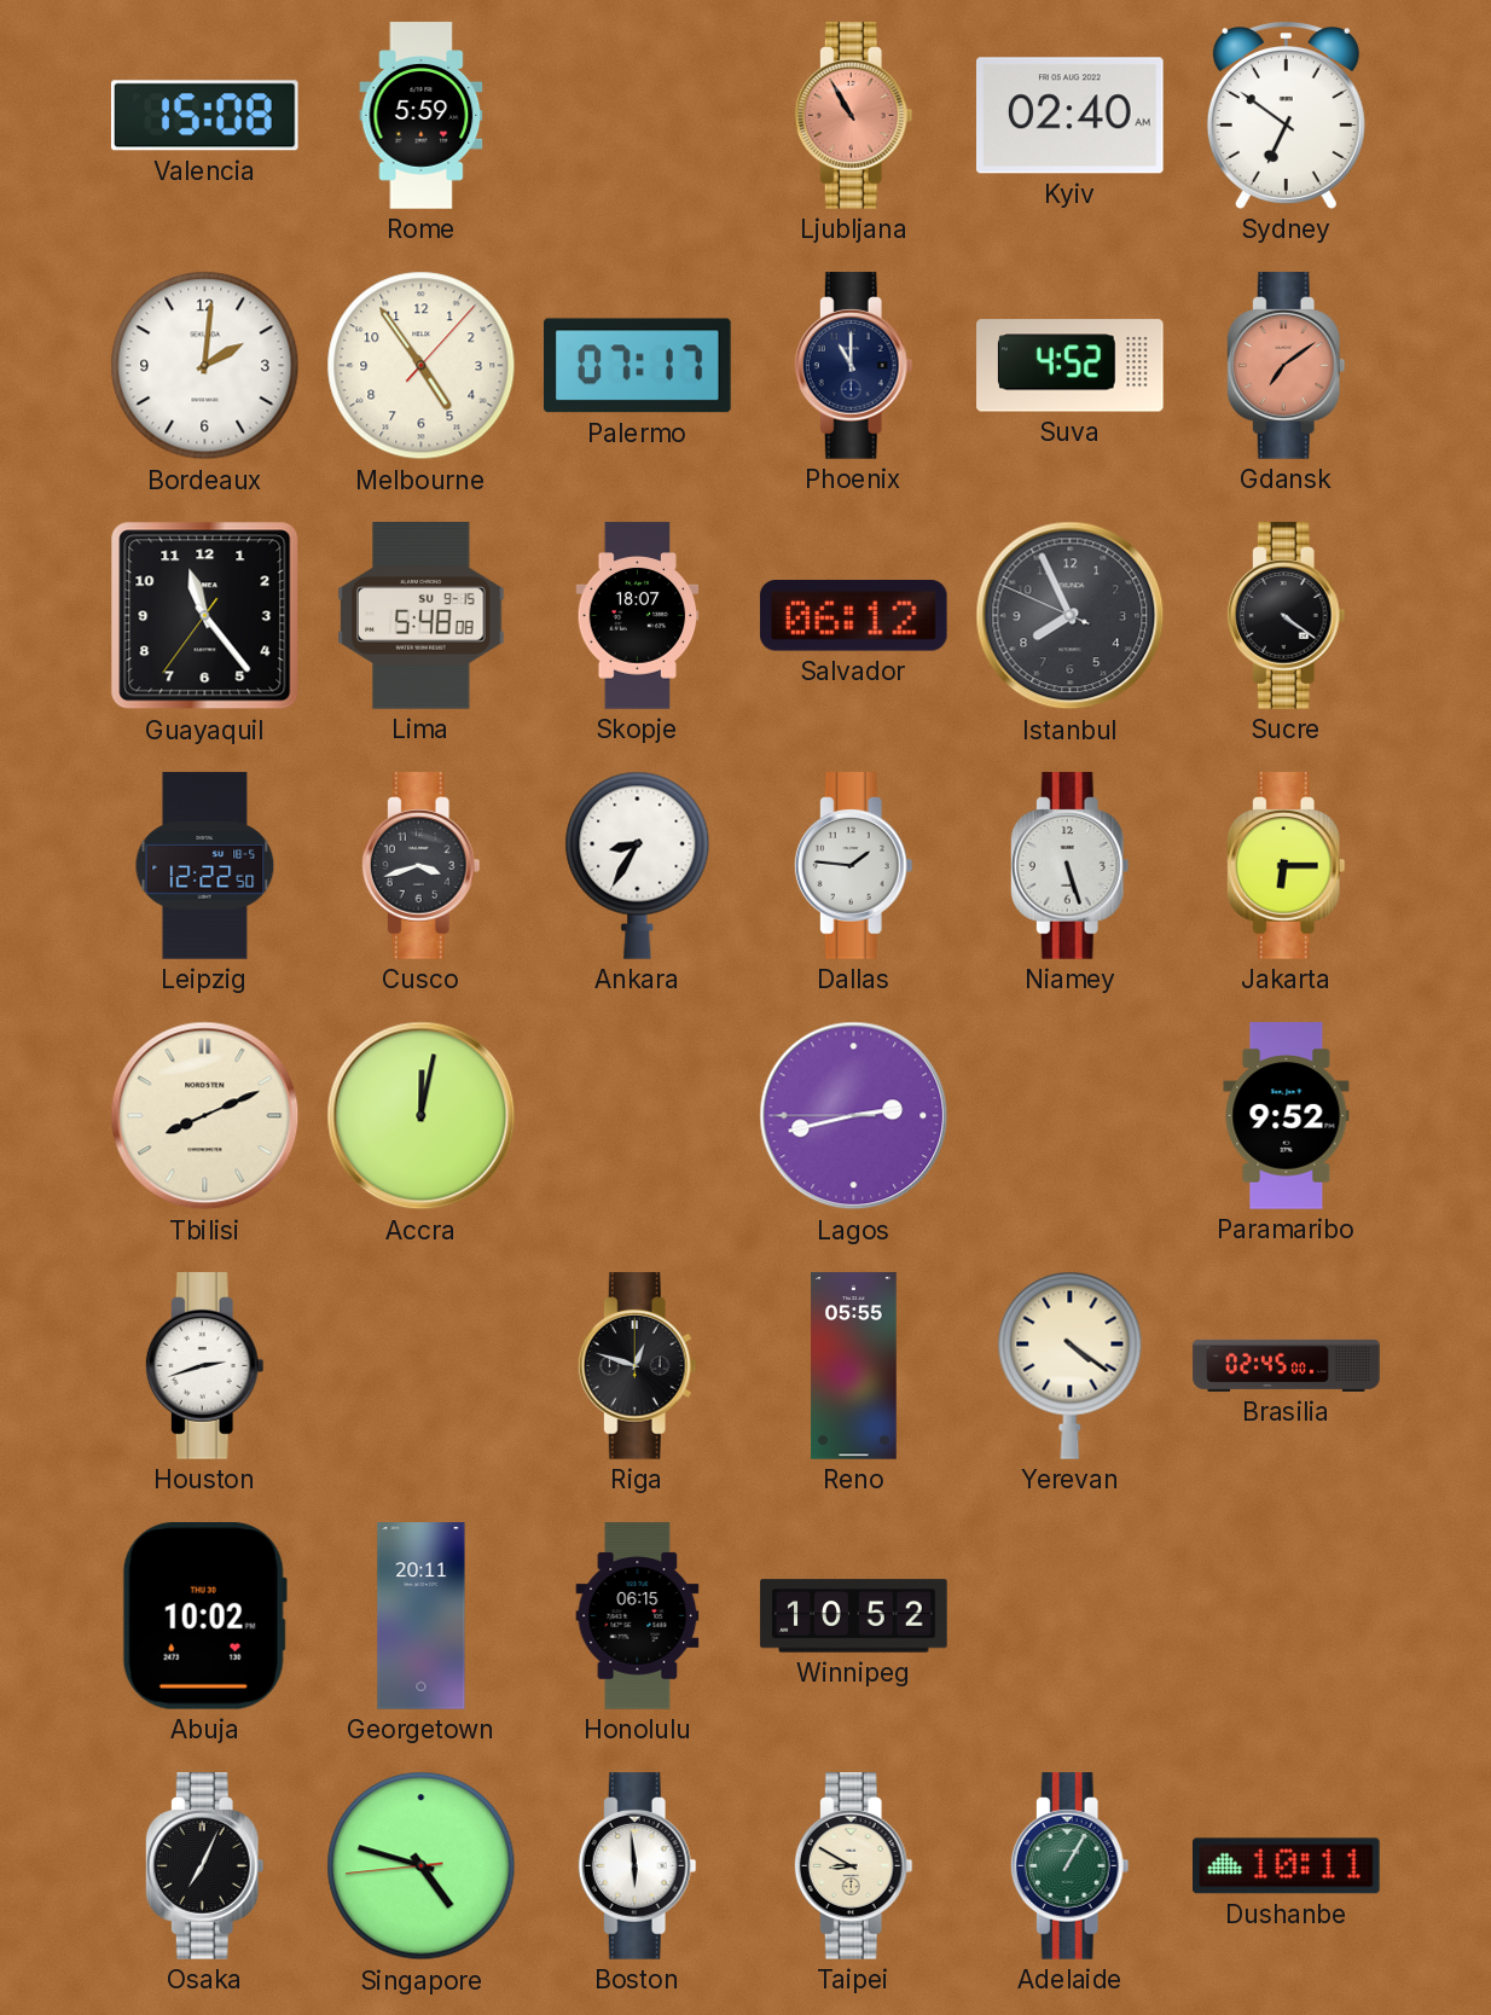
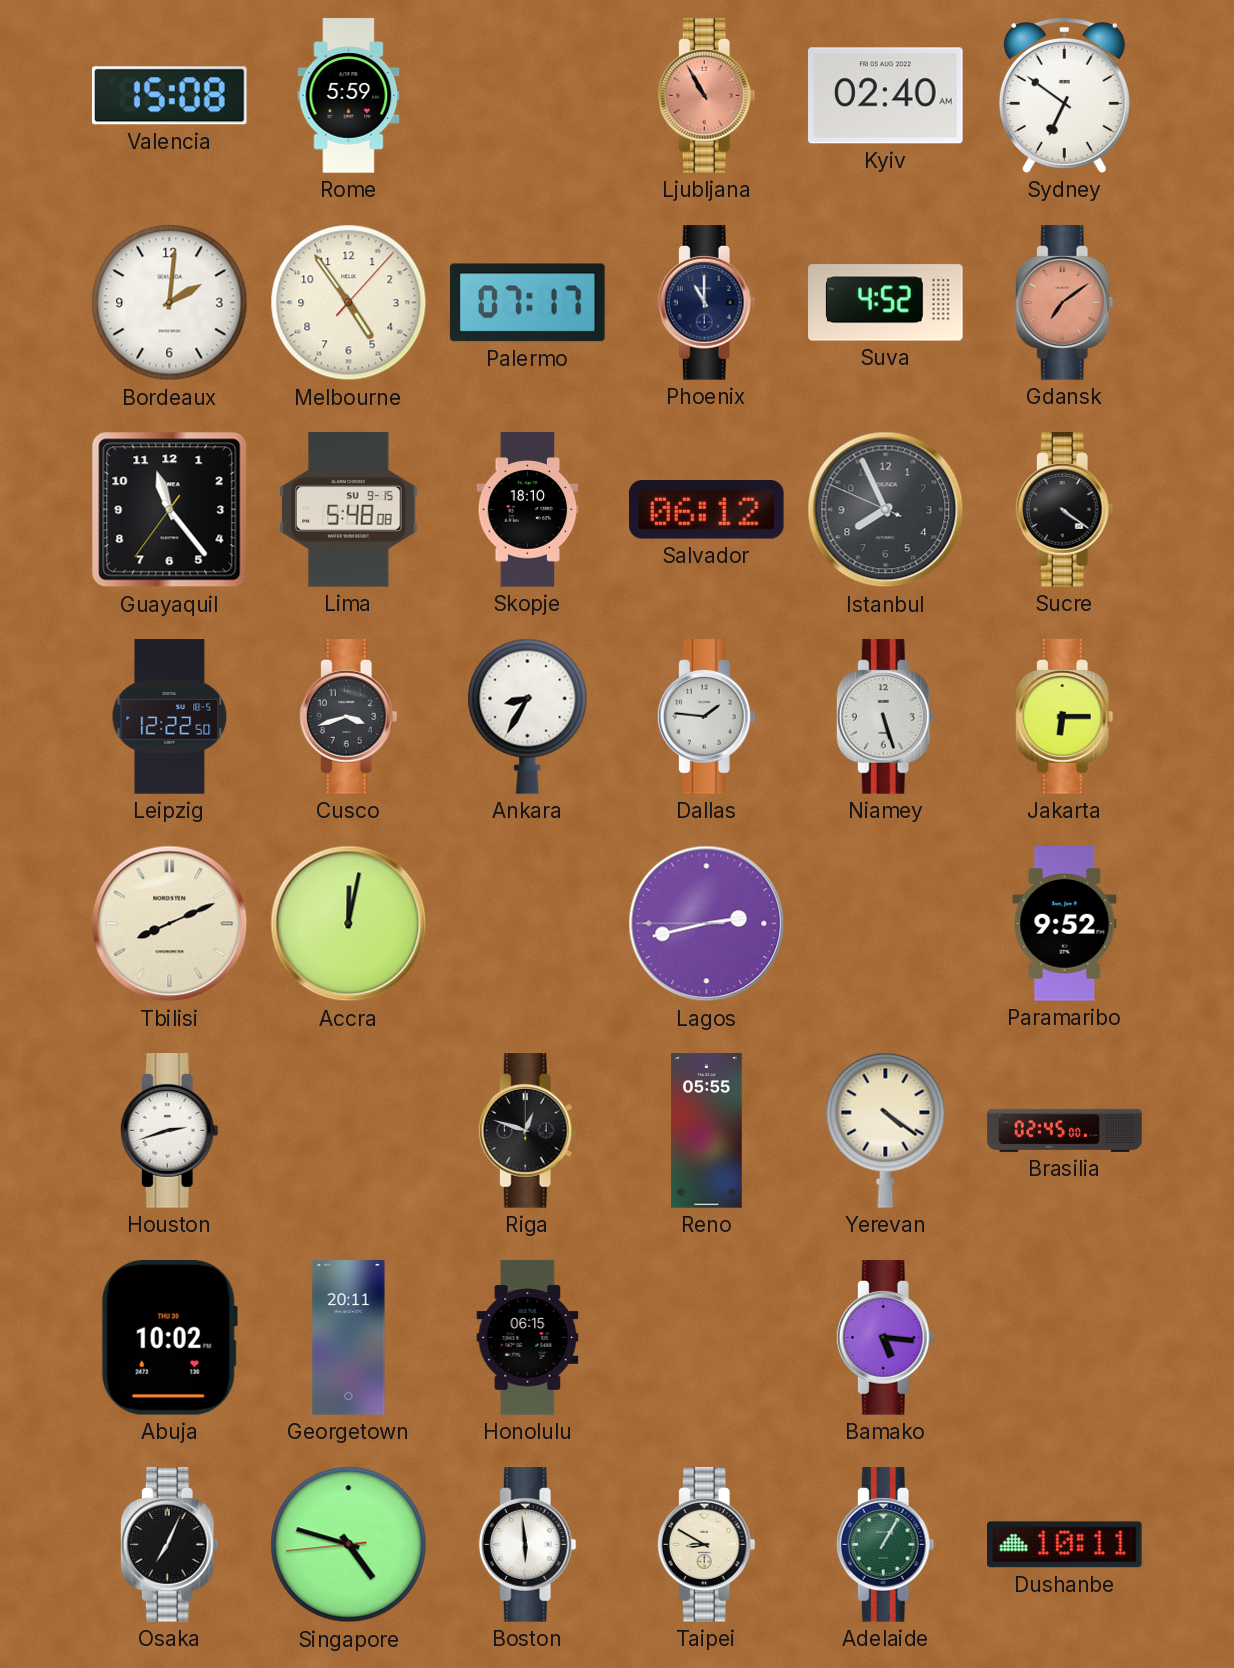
Skopje: 18:07 -> 18:10
Winnipeg: 10:52 -> none
Bamako: none -> 5:16
